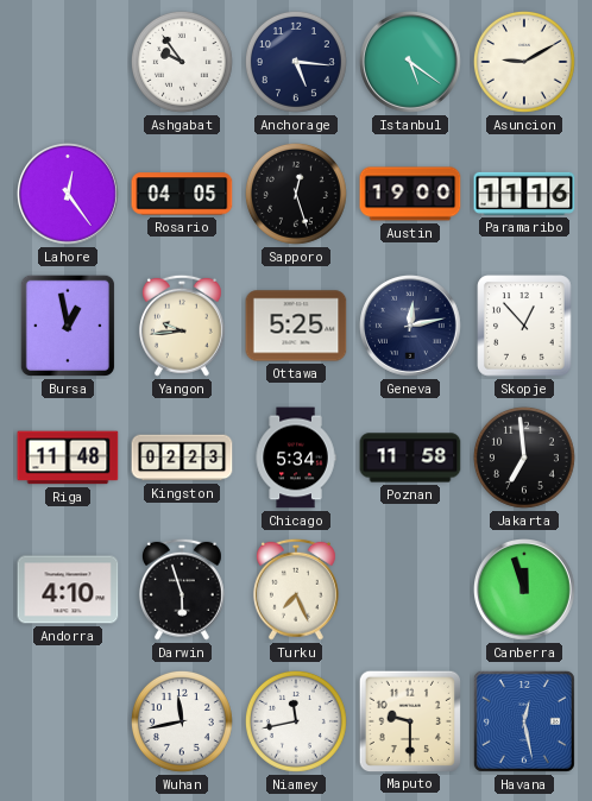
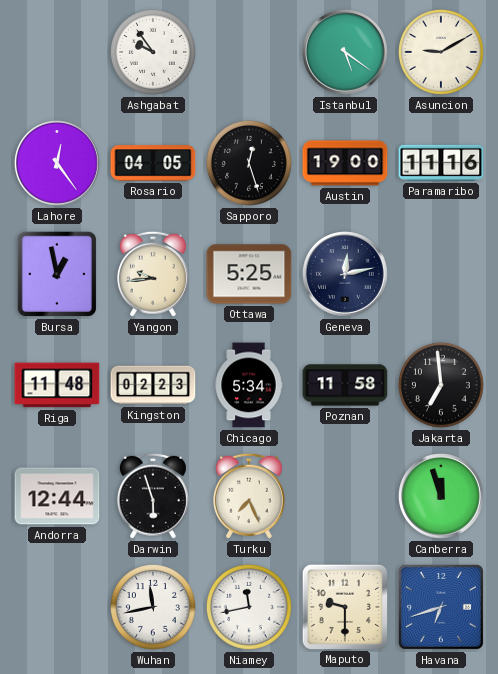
Anchorage: 5:16 -> none
Skopje: 12:53 -> none
Andorra: 4:10 -> 12:44
Havana: 12:28 -> 6:42
